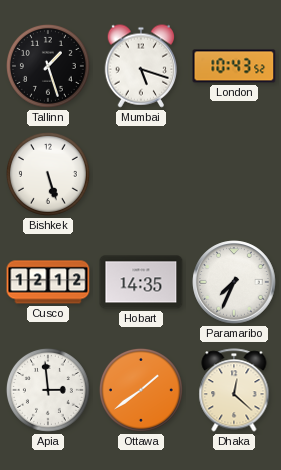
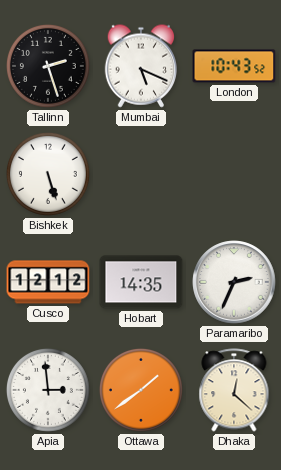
Tallinn: 1:27 -> 2:27
Mumbai: 5:18 -> 5:19
Paramaribo: 7:34 -> 2:34
